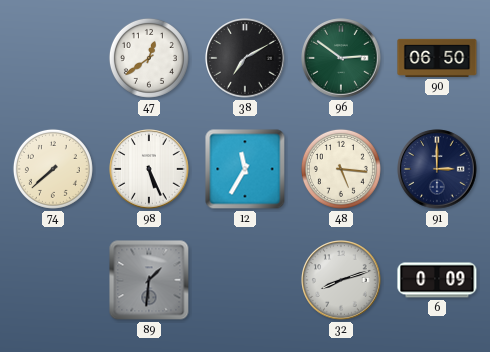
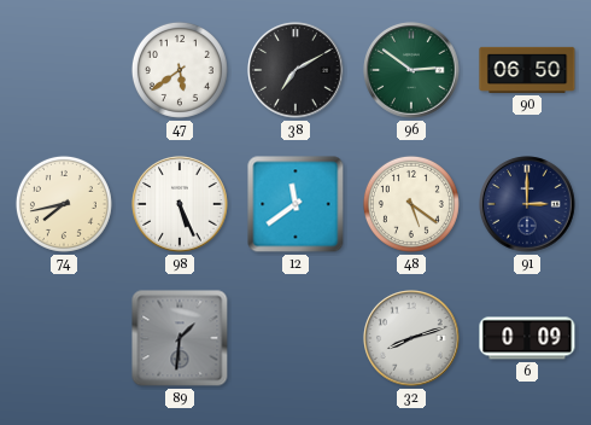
47: 12:39 -> 5:39
74: 7:38 -> 7:43
12: 11:35 -> 11:39
48: 5:16 -> 5:21
